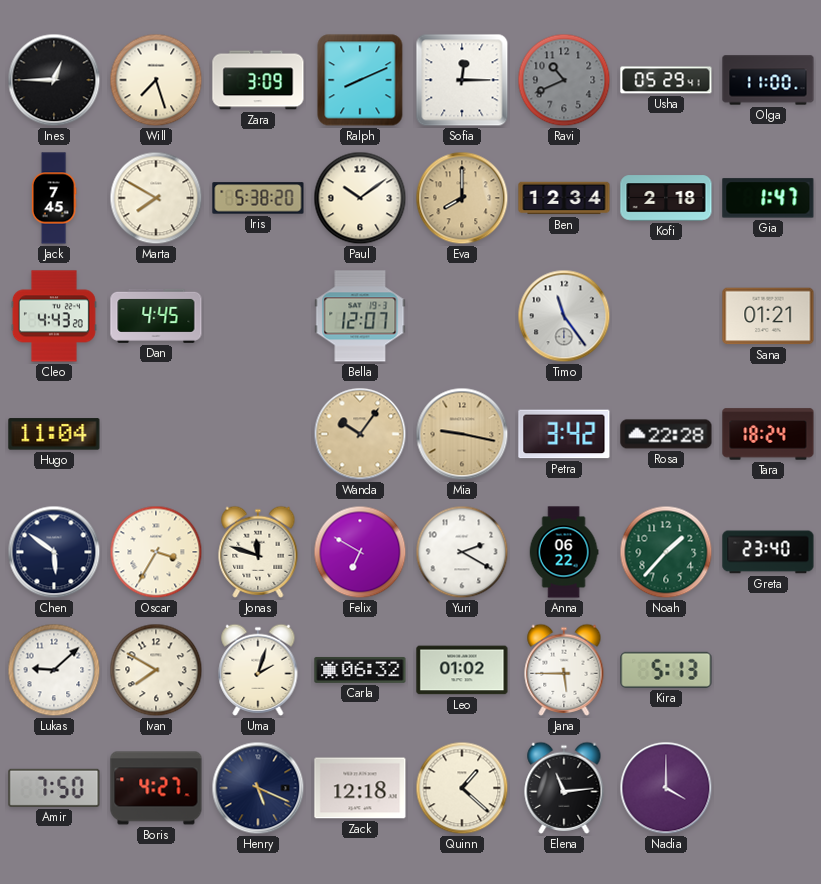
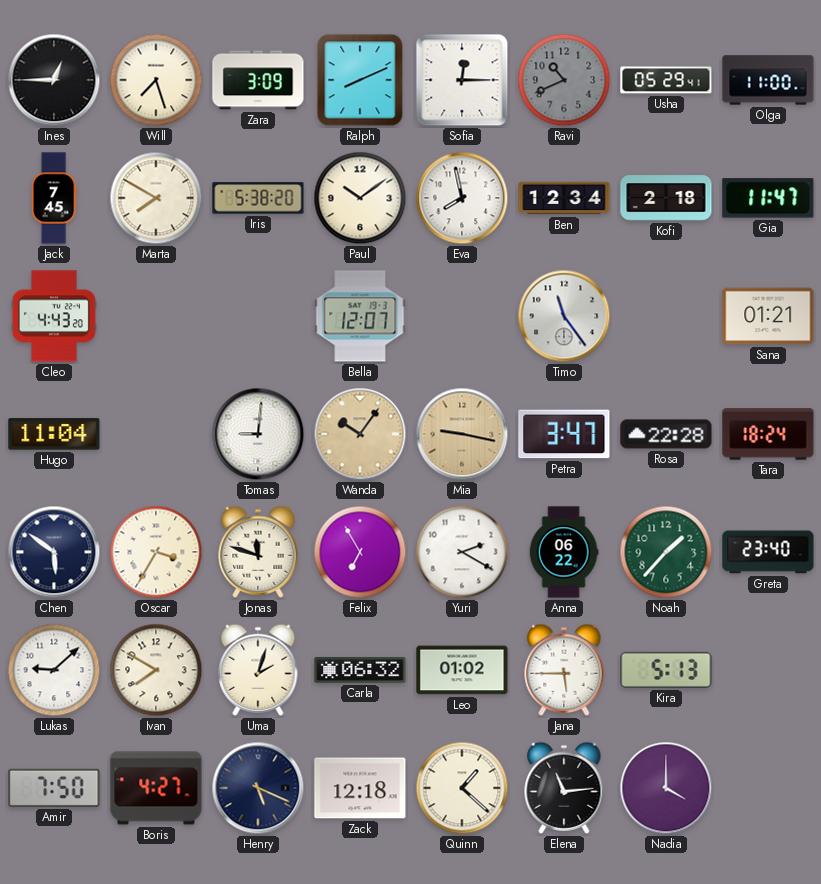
Eva: 8:00 -> 7:58
Eva dial: champagne -> white
Gia: 1:47 -> 11:47
Dan: 4:45 -> none
Tomas: none -> 9:01
Petra: 3:42 -> 3:47
Felix: 6:50 -> 6:55
